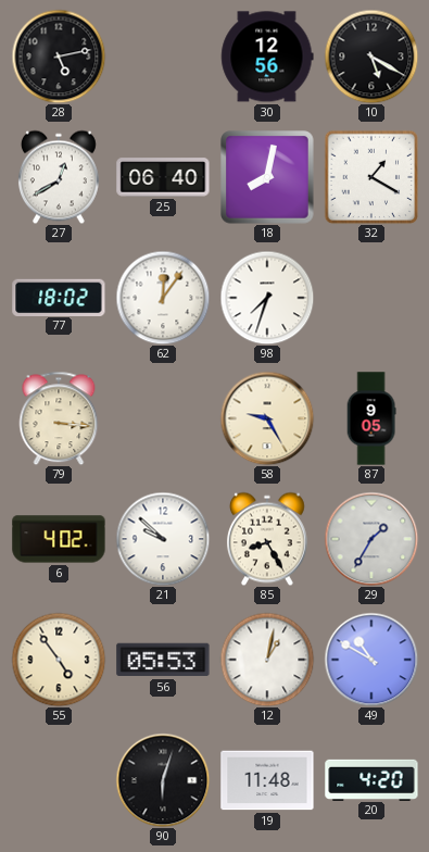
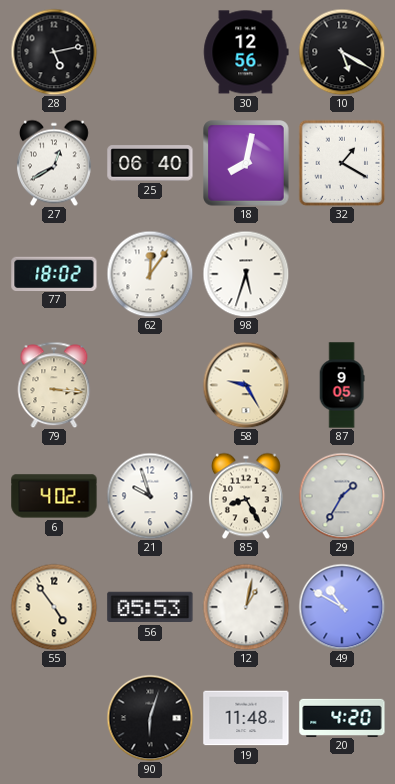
98: 7:33 -> 5:33
21: 9:52 -> 9:57
